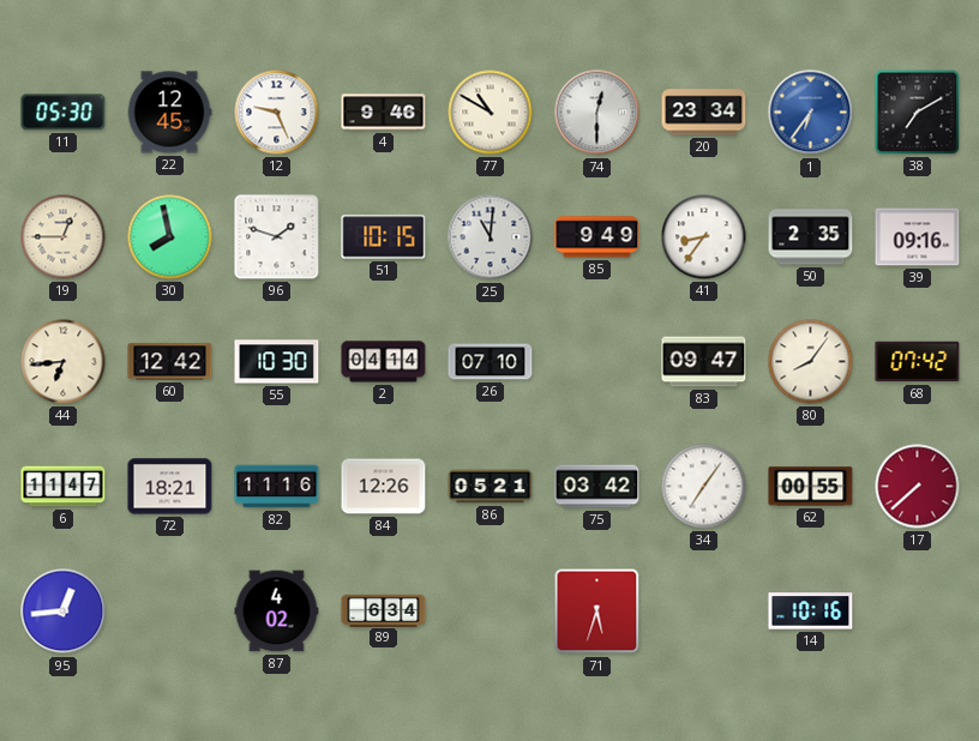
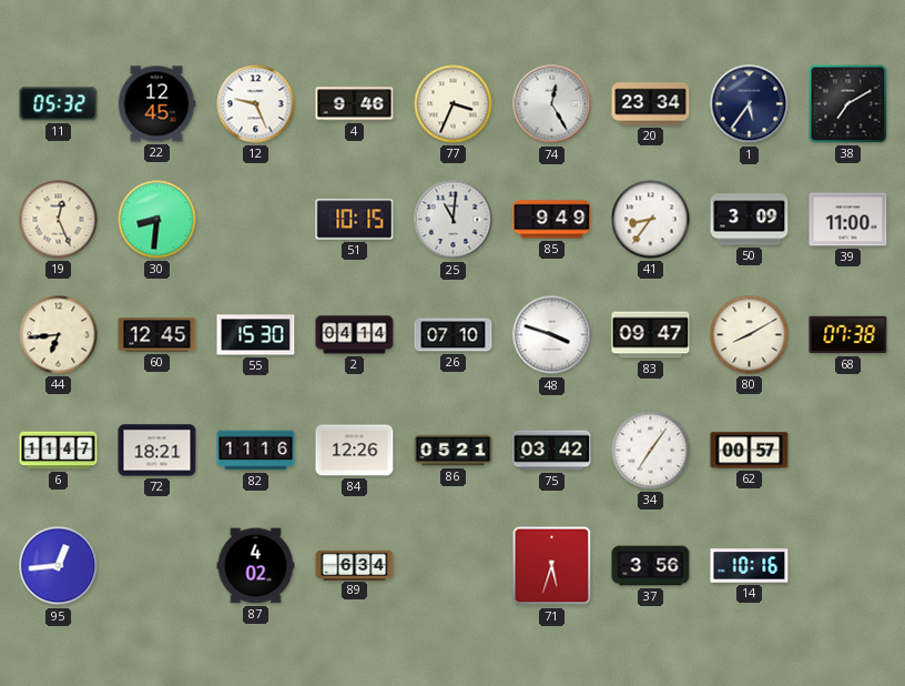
11: 05:30 -> 05:32
77: 10:50 -> 3:34
74: 12:30 -> 12:25
1: 6:36 -> 5:36
1 dial: blue -> navy
19: 12:45 -> 12:26
30: 7:58 -> 8:31
96: 1:48 -> none
50: 2:35 -> 3:09
39: 09:16 -> 11:00
60: 12:42 -> 12:45
55: 10:30 -> 15:30
48: none -> 3:48
80: 8:06 -> 8:10
68: 07:42 -> 07:38
62: 00:55 -> 00:57
17: 7:38 -> none
37: none -> 3:56
